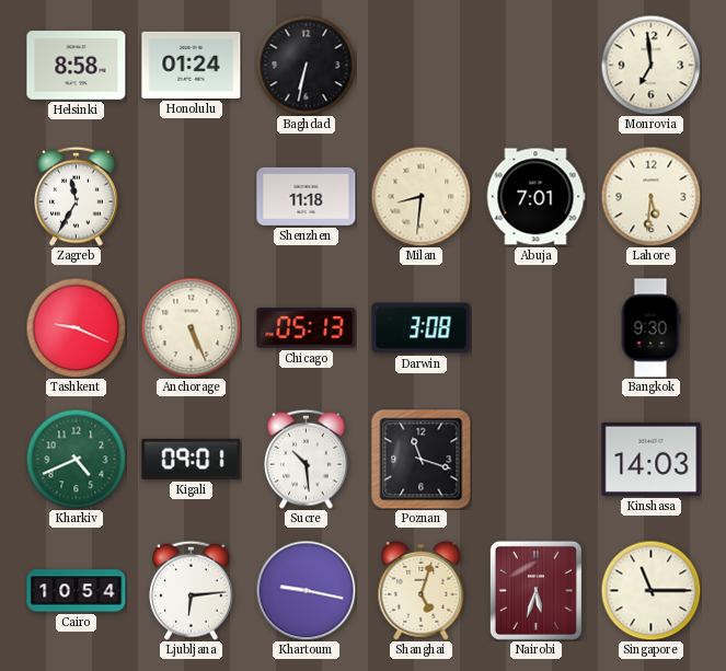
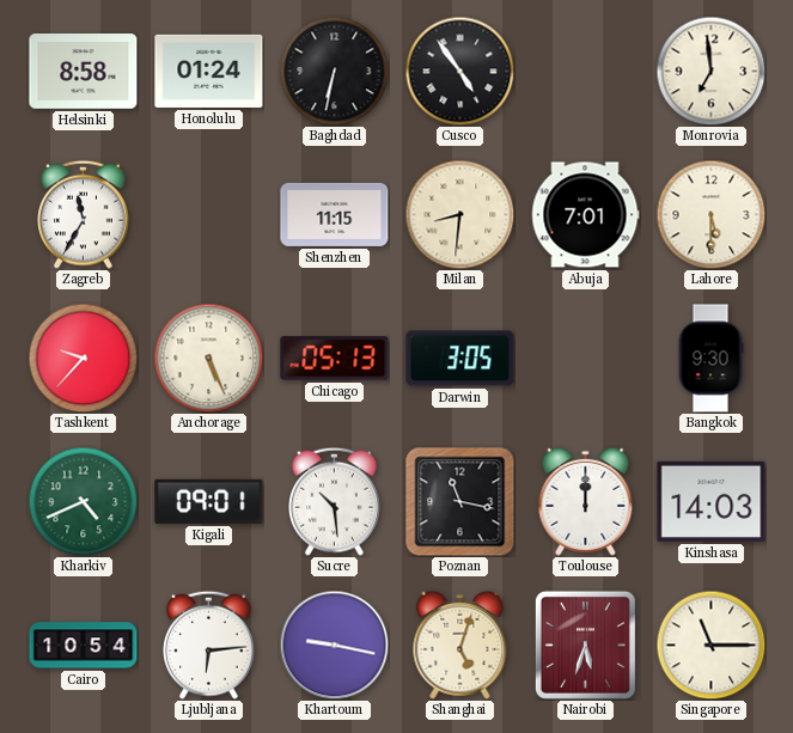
Cusco: none -> 4:54
Shenzhen: 11:18 -> 11:15
Lahore: 5:31 -> 5:30
Tashkent: 9:19 -> 9:37
Darwin: 3:08 -> 3:05
Poznan: 11:18 -> 11:17
Toulouse: none -> 12:00
